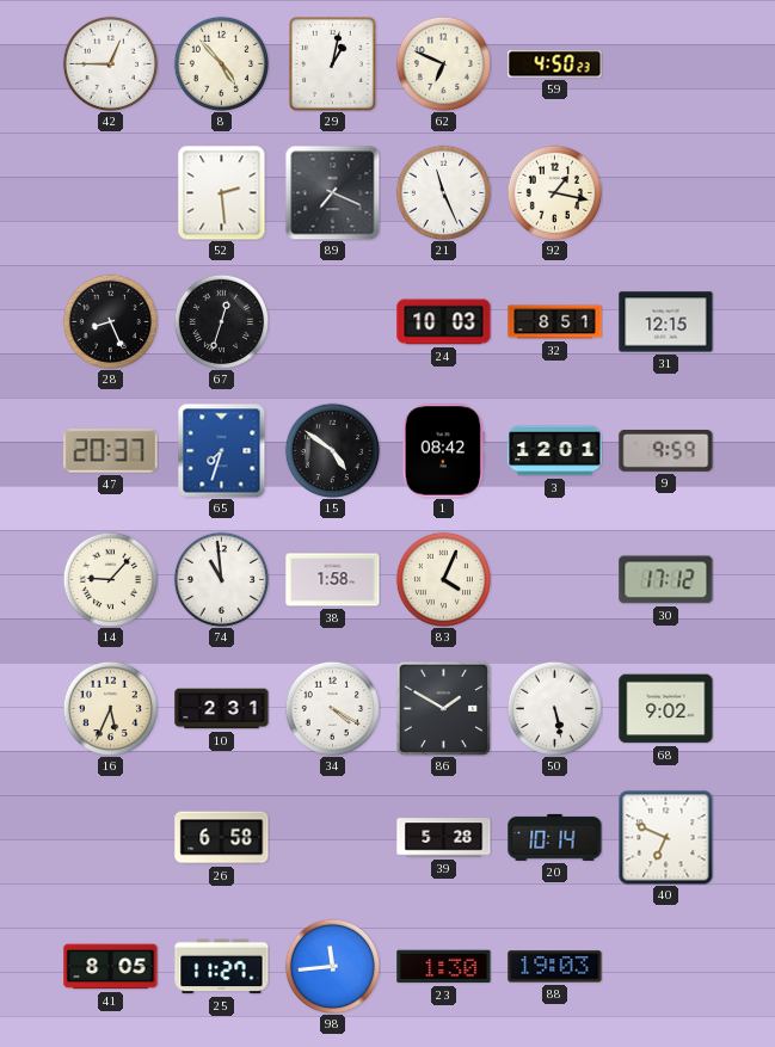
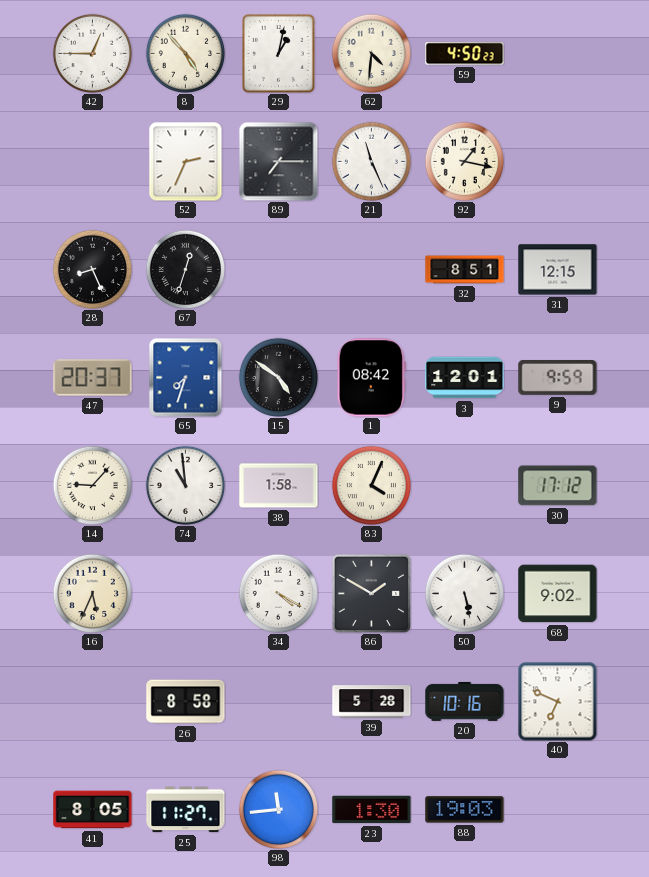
62: 6:49 -> 4:31
52: 2:29 -> 2:34
89: 7:19 -> 7:15
24: 10:03 -> none
10: 2:31 -> none
26: 6:58 -> 8:58
20: 10:14 -> 10:16
